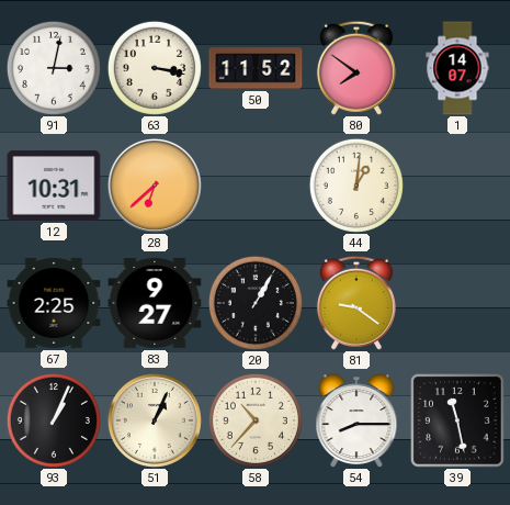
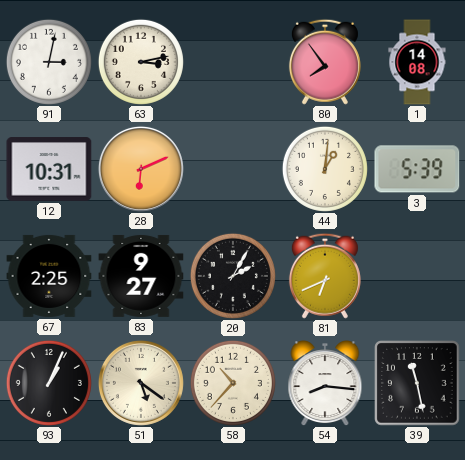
63: 3:17 -> 3:13
50: 11:52 -> none
80: 7:51 -> 7:54
1: 14:07 -> 14:08
28: 6:38 -> 6:11
3: none -> 5:39
20: 1:05 -> 2:05
81: 9:21 -> 6:41
51: 1:04 -> 5:21
54: 8:15 -> 8:16
